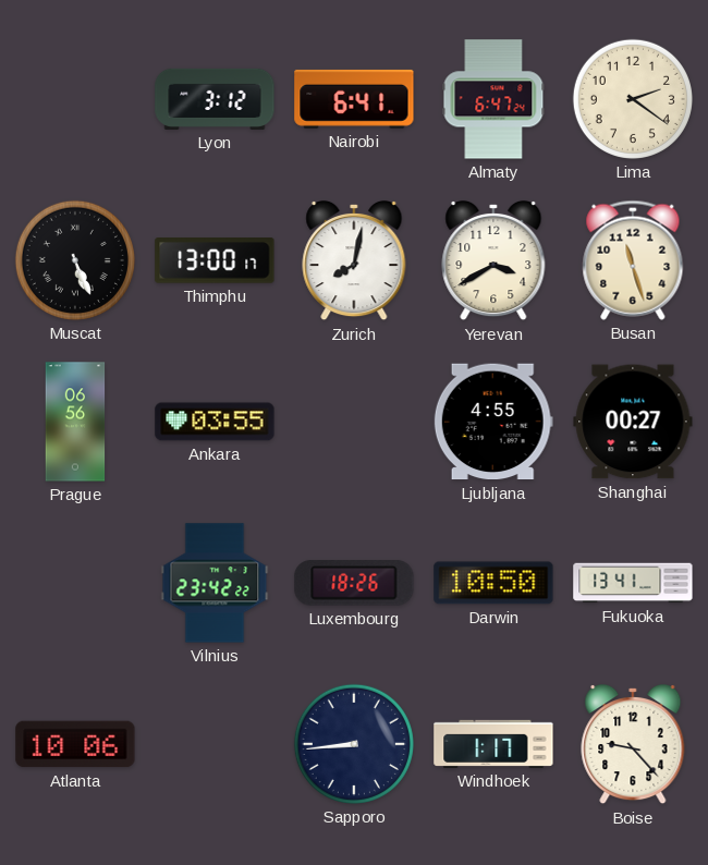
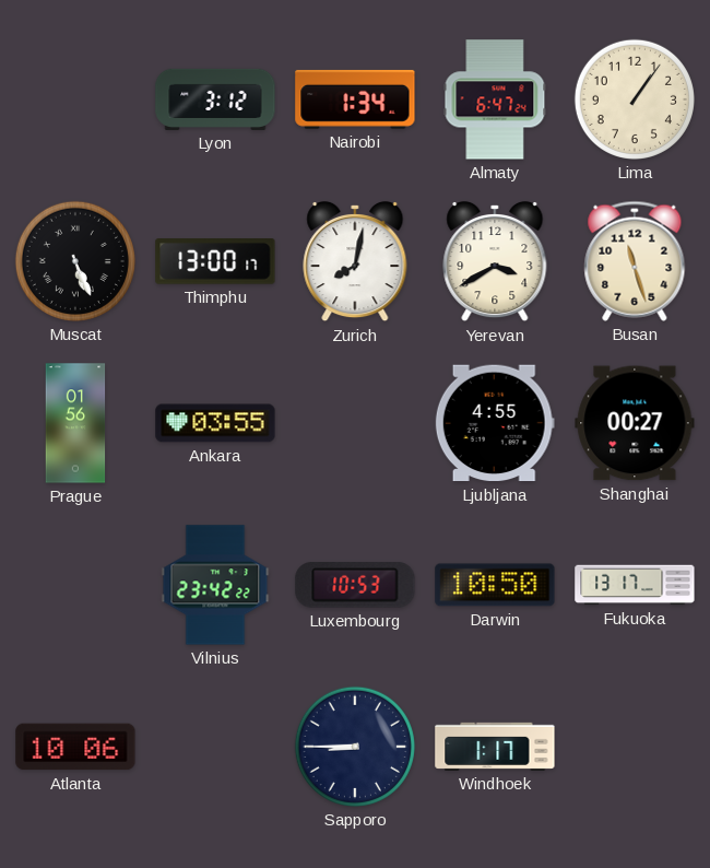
Nairobi: 6:41 -> 1:34
Lima: 2:21 -> 1:06
Prague: 06:56 -> 01:56
Luxembourg: 18:26 -> 10:53
Fukuoka: 13:41 -> 13:17
Sapporo: 8:44 -> 8:45
Boise: 9:23 -> none
